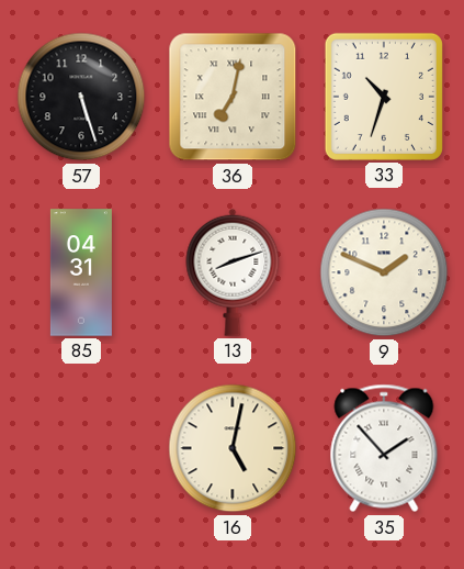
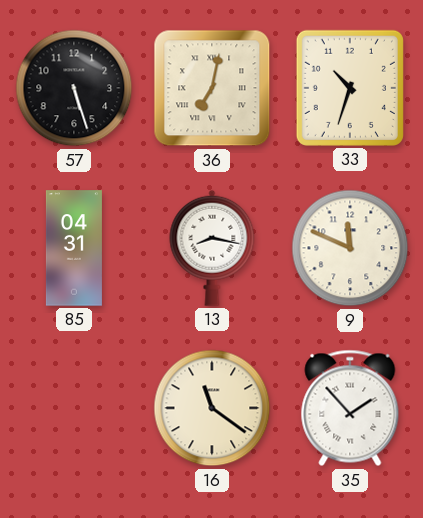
13: 8:12 -> 8:17
9: 1:49 -> 11:49
16: 5:02 -> 11:21
